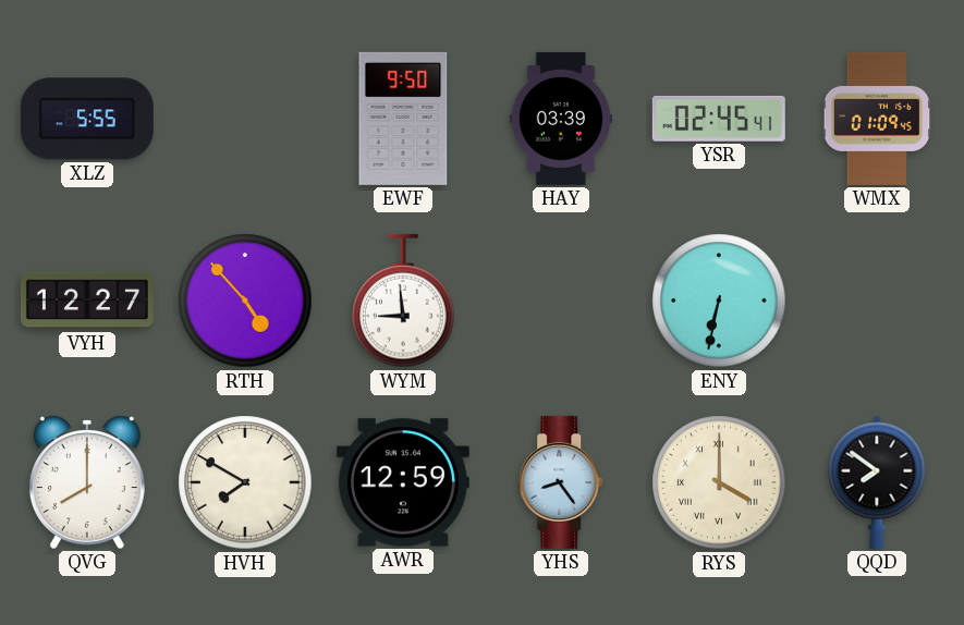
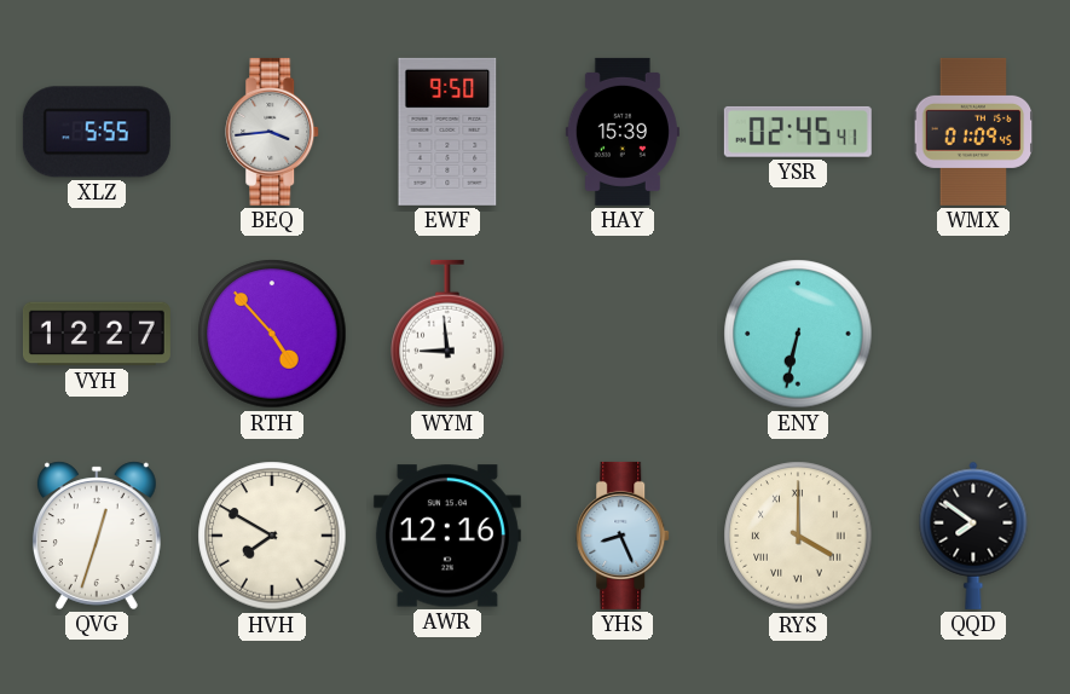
BEQ: none -> 3:44
HAY: 03:39 -> 15:39
QVG: 8:00 -> 12:33
AWR: 12:59 -> 12:16
YHS: 8:24 -> 8:26
